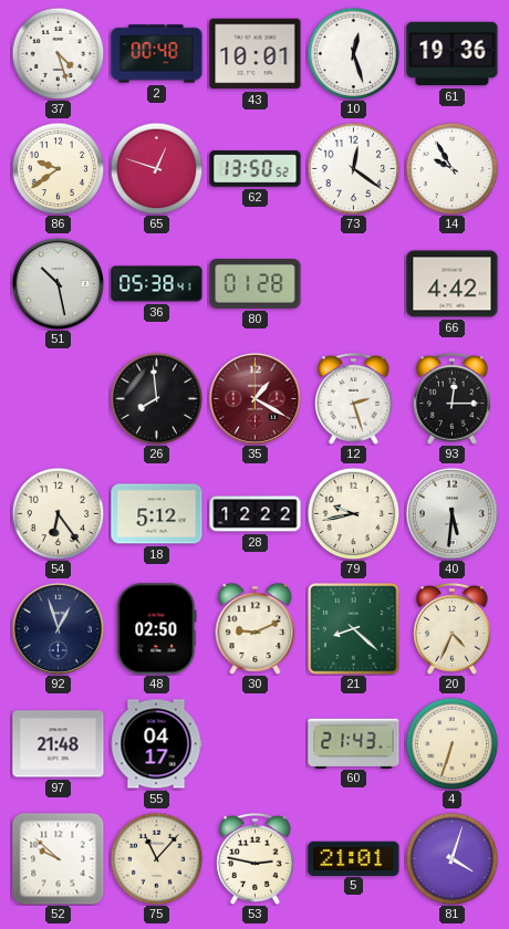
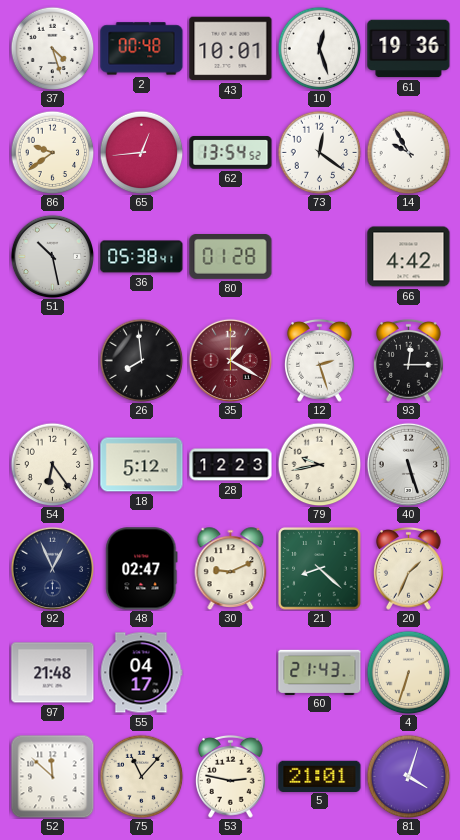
65: 12:48 -> 12:44
62: 13:50 -> 13:54
28: 12:22 -> 12:23
40: 5:31 -> 5:27
92: 12:57 -> 12:56
48: 02:50 -> 02:47
20: 4:34 -> 1:34
52: 9:52 -> 11:52
